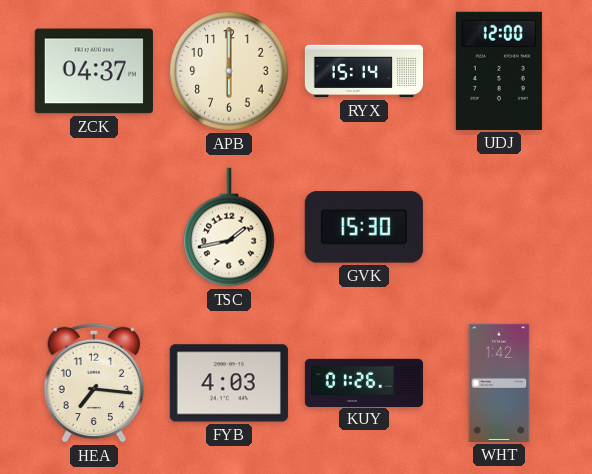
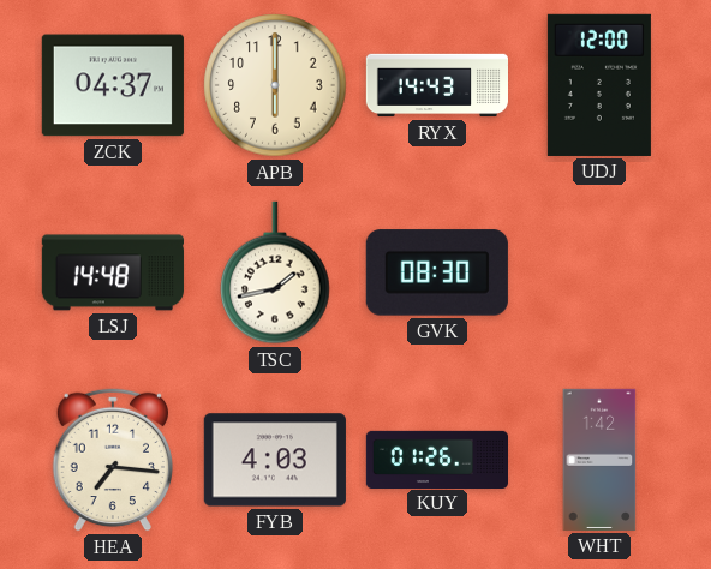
RYX: 15:14 -> 14:43
LSJ: none -> 14:48
GVK: 15:30 -> 08:30
